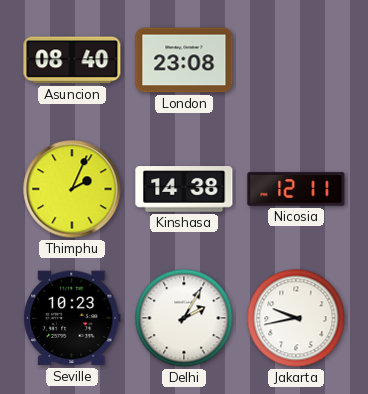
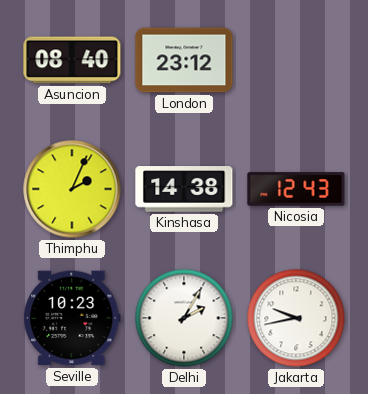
London: 23:08 -> 23:12
Nicosia: 12:11 -> 12:43
